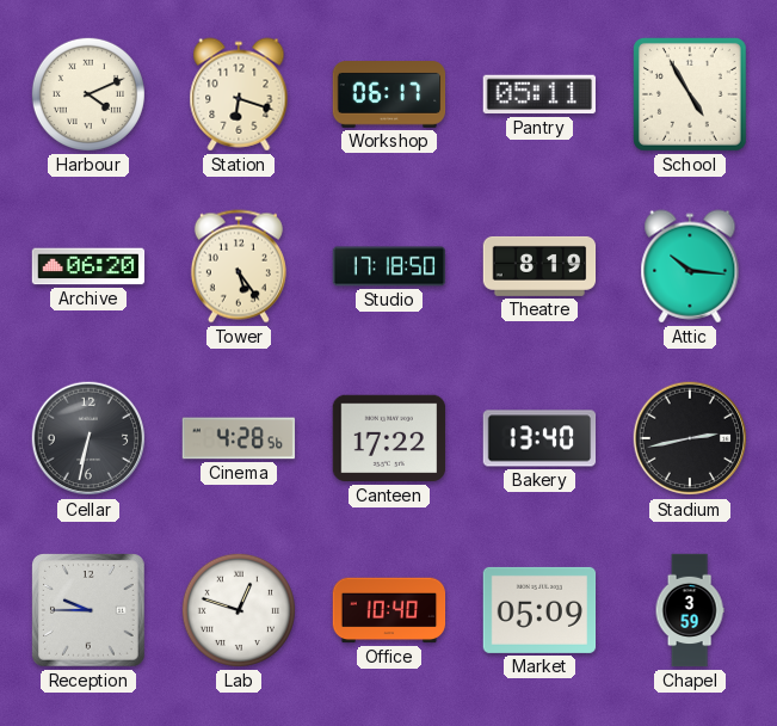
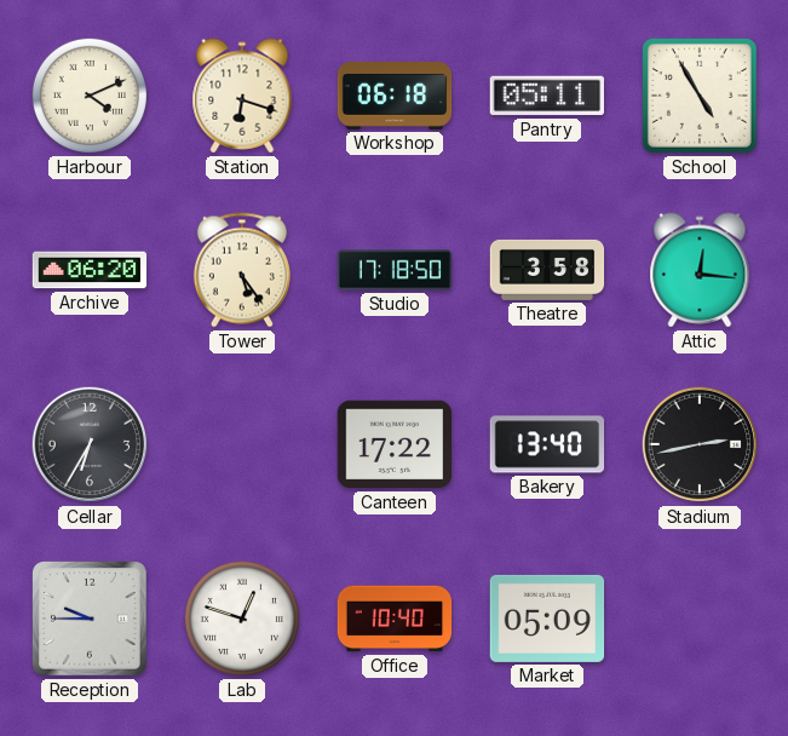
Workshop: 06:17 -> 06:18
Theatre: 8:19 -> 3:58
Attic: 10:16 -> 12:16
Cellar: 6:32 -> 6:35
Cinema: 4:28 -> none
Chapel: 3:59 -> none
